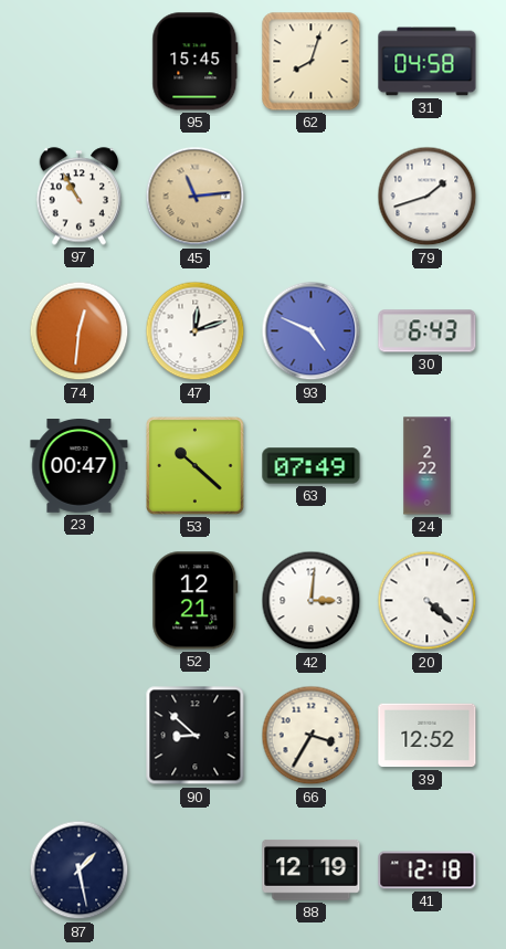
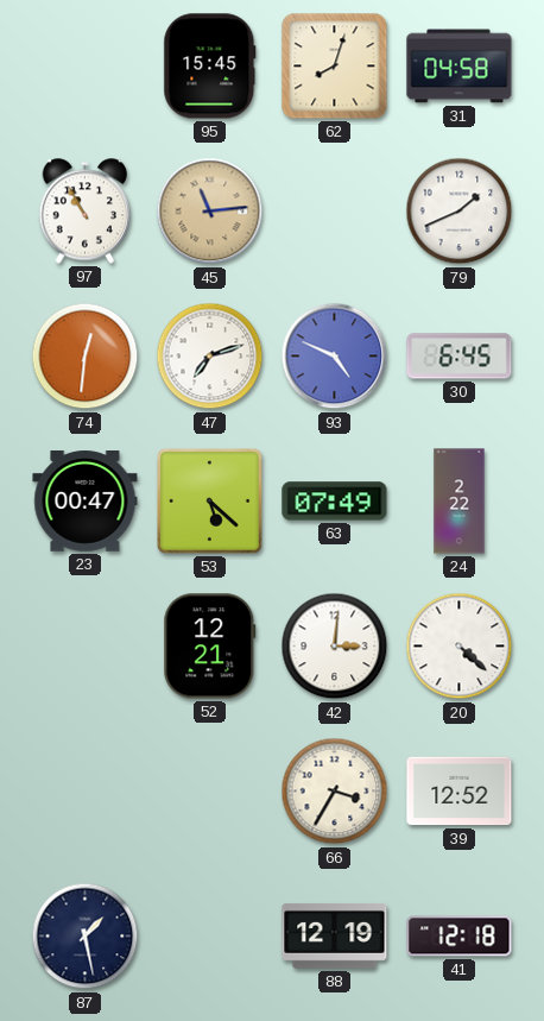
79: 1:42 -> 1:41
47: 12:12 -> 7:12
30: 6:43 -> 6:45
53: 10:22 -> 5:22
90: 8:52 -> none
